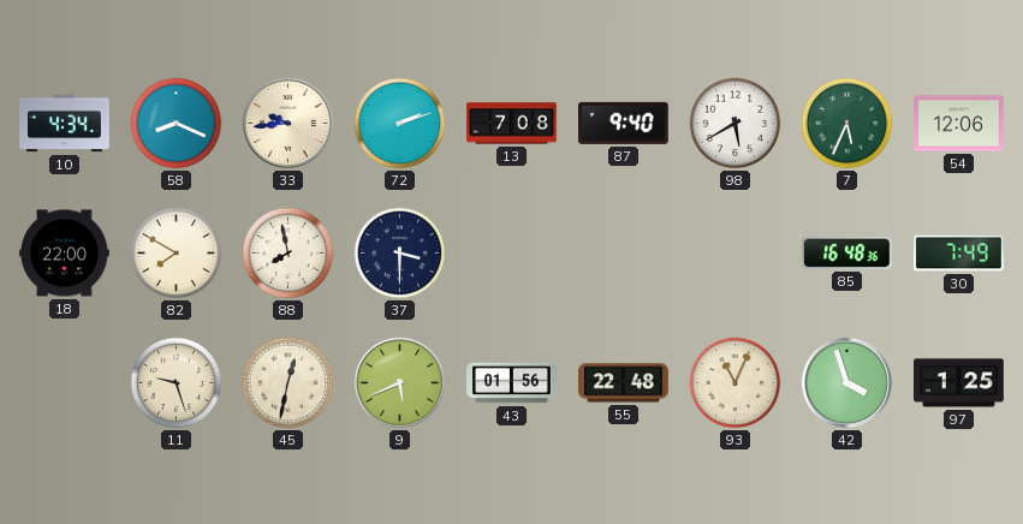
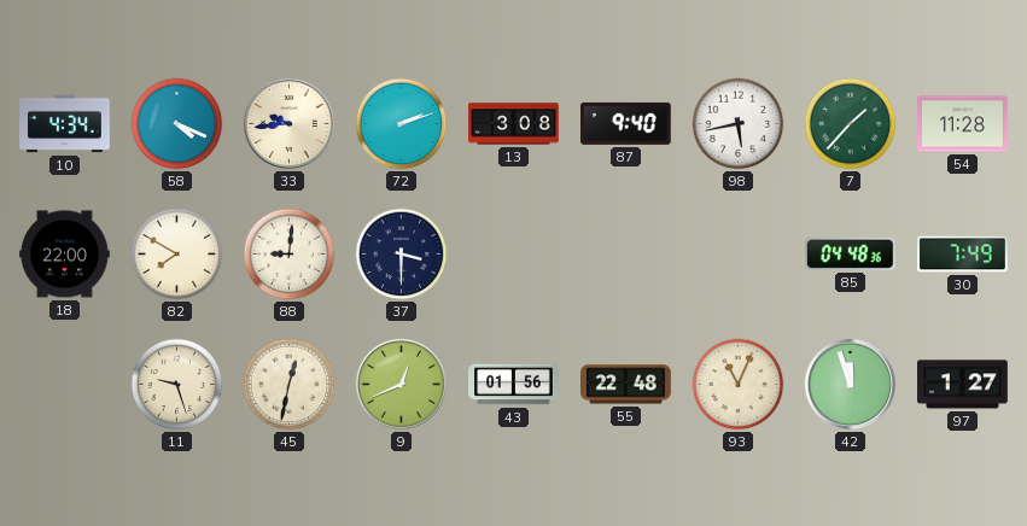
58: 8:19 -> 4:19
13: 7:08 -> 3:08
98: 5:40 -> 5:43
7: 5:34 -> 1:37
54: 12:06 -> 11:28
88: 7:58 -> 9:01
85: 16:48 -> 04:48
9: 5:41 -> 12:41
42: 3:57 -> 11:57
97: 1:25 -> 1:27
